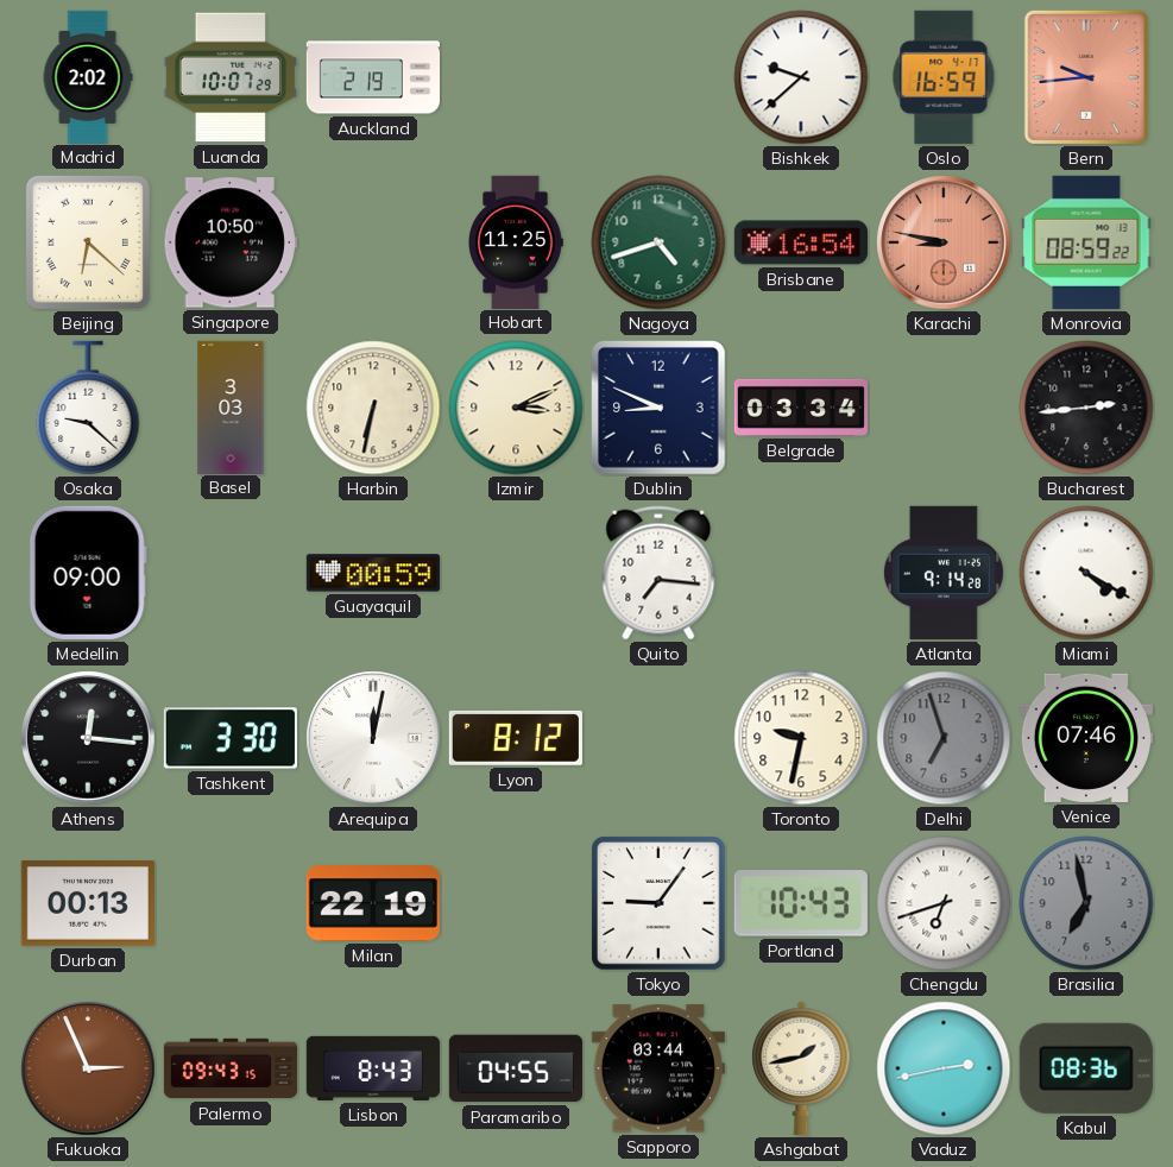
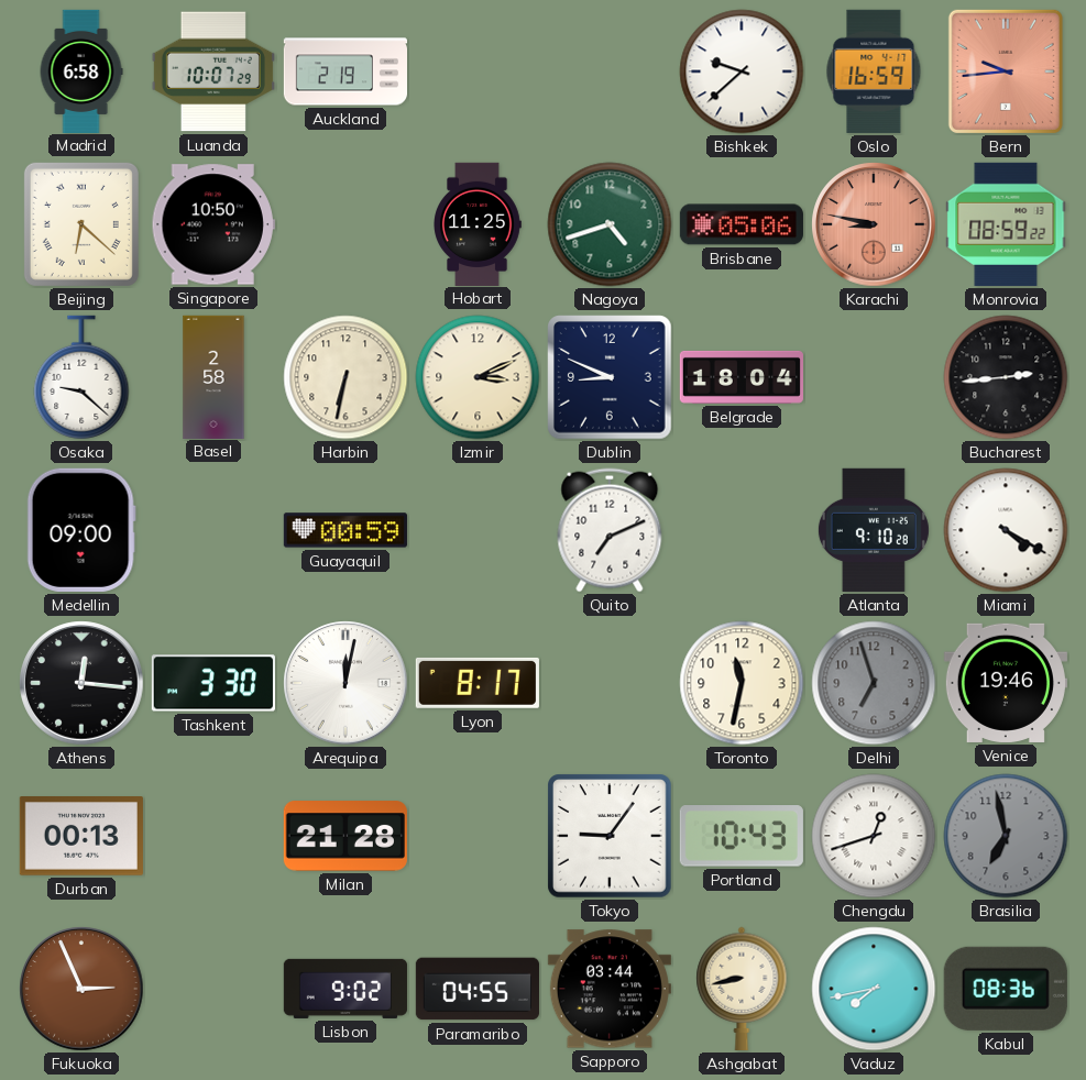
Madrid: 2:02 -> 6:58
Brisbane: 16:54 -> 05:06
Basel: 3:03 -> 2:58
Belgrade: 03:34 -> 18:04
Quito: 7:16 -> 7:11
Atlanta: 9:14 -> 9:10
Lyon: 8:12 -> 8:17
Toronto: 9:32 -> 11:32
Venice: 07:46 -> 19:46
Milan: 22:19 -> 21:28
Chengdu: 6:42 -> 12:42
Palermo: 09:43 -> none
Lisbon: 8:43 -> 9:02
Ashgabat: 1:43 -> 8:43
Vaduz: 2:43 -> 7:43
